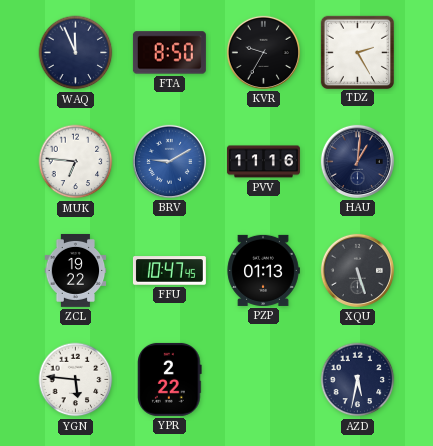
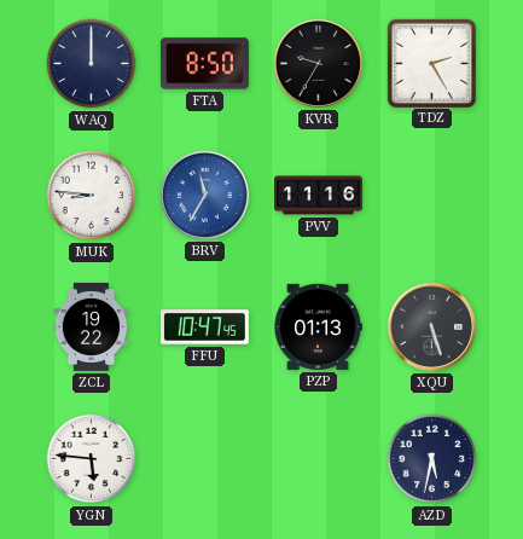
WAQ: 11:56 -> 12:00
MUK: 6:46 -> 8:46
BRV: 9:10 -> 11:35
HAU: 1:01 -> none
YPR: 2:22 -> none
